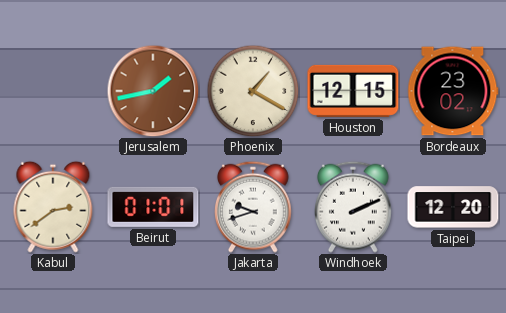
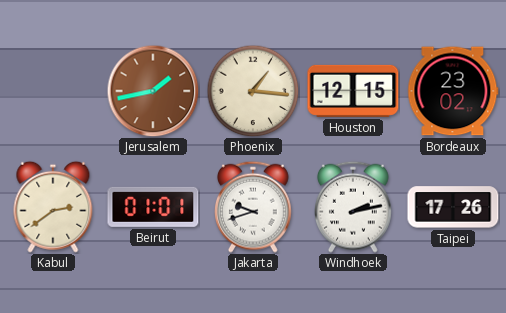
Phoenix: 1:20 -> 1:16
Windhoek: 2:11 -> 2:13
Taipei: 12:20 -> 17:26
